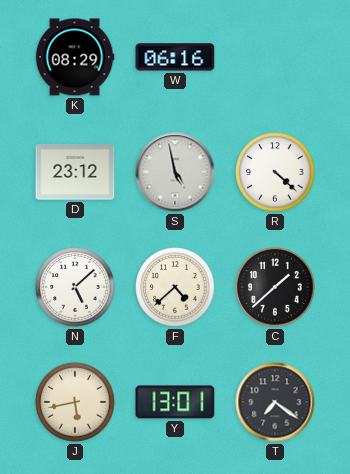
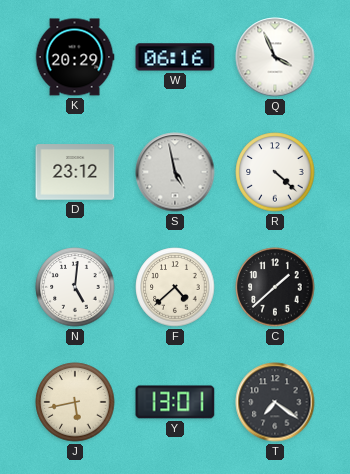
K: 08:29 -> 20:29
Q: none -> 3:56
N: 5:08 -> 5:01
